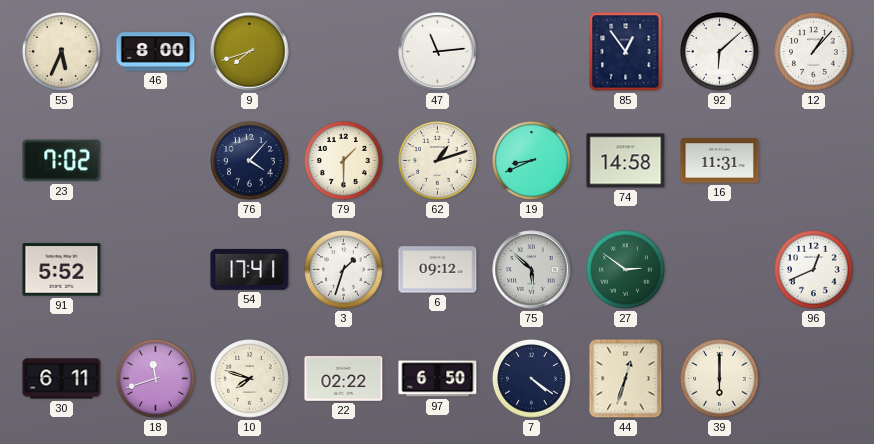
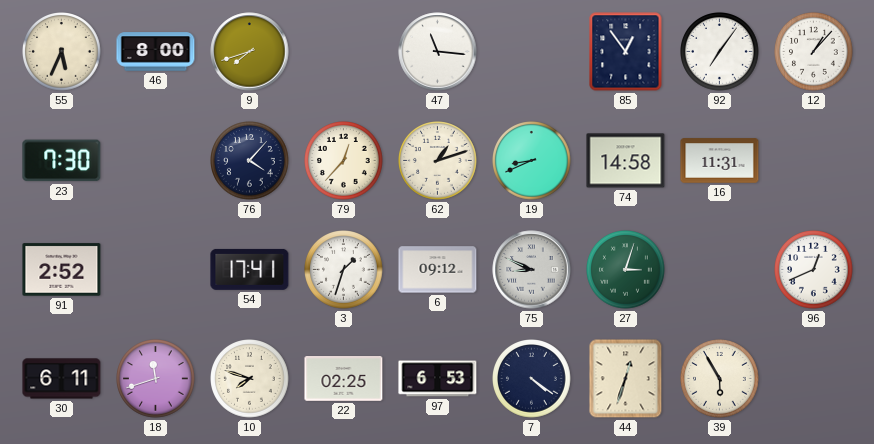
47: 11:14 -> 11:16
92: 6:08 -> 7:06
23: 7:02 -> 7:30
79: 1:30 -> 12:37
91: 5:52 -> 2:52
75: 5:52 -> 8:49
27: 2:51 -> 3:03
22: 02:22 -> 02:25
97: 6:50 -> 6:53
39: 6:00 -> 5:55
